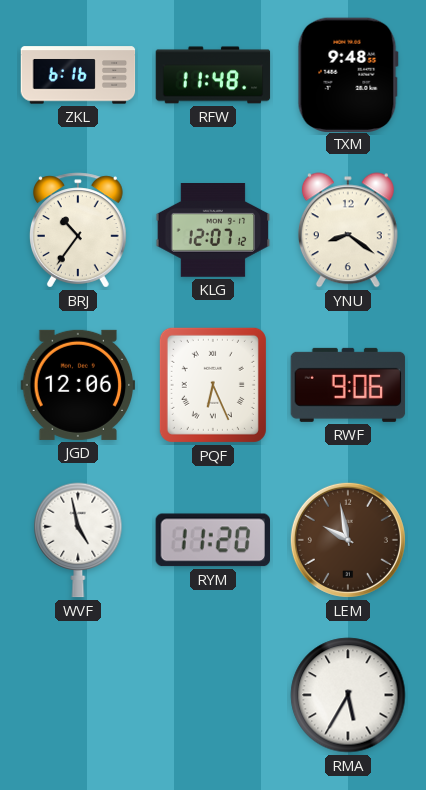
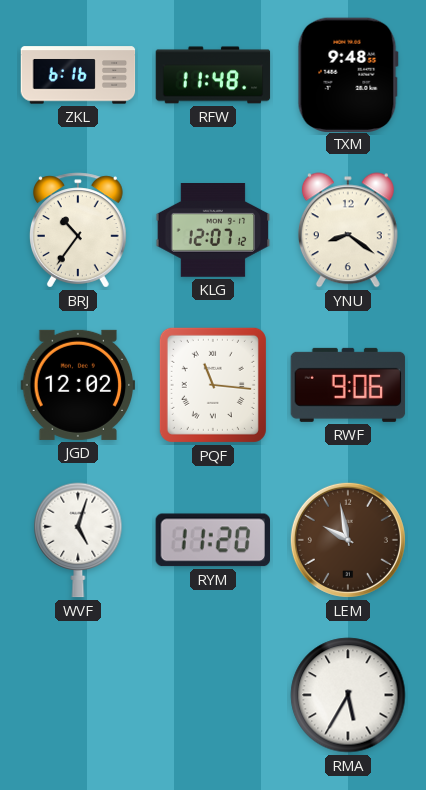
JGD: 12:06 -> 12:02
PQF: 6:26 -> 11:16
WVF: 4:58 -> 5:03
